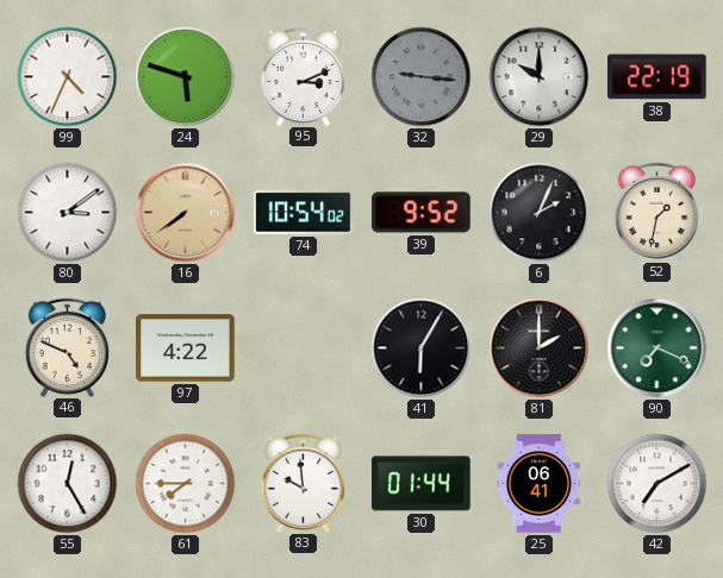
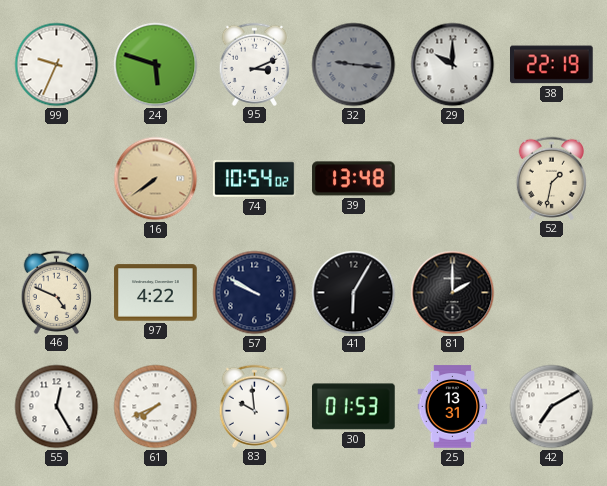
99: 4:34 -> 9:34
80: 3:09 -> none
39: 9:52 -> 13:48
6: 2:04 -> none
57: none -> 9:50
90: 7:19 -> none
61: 7:45 -> 7:41
30: 01:44 -> 01:53
25: 06:41 -> 13:31
